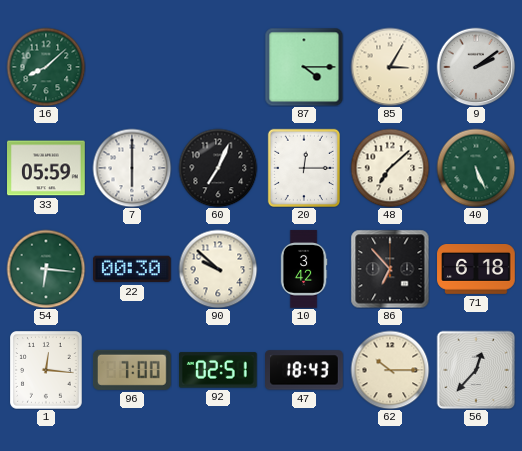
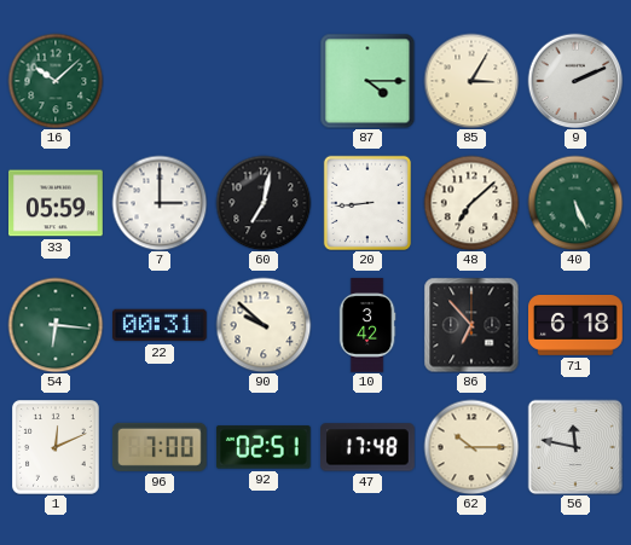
16: 8:08 -> 10:08
9: 2:09 -> 2:11
7: 6:00 -> 3:00
60: 7:04 -> 7:02
20: 12:15 -> 8:44
22: 00:30 -> 00:31
1: 12:16 -> 12:11
47: 18:43 -> 17:48
56: 12:37 -> 11:47
